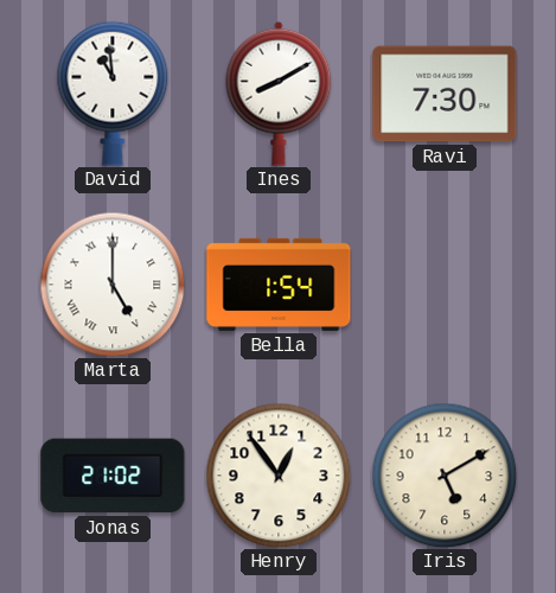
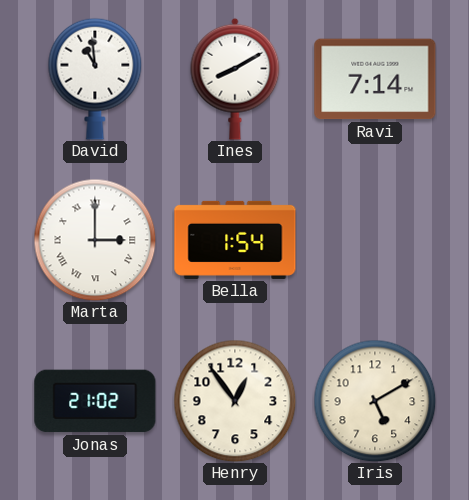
Ravi: 7:30 -> 7:14
Marta: 5:00 -> 3:00
